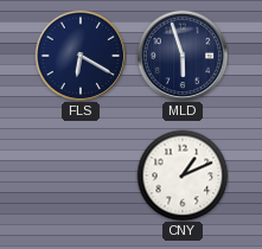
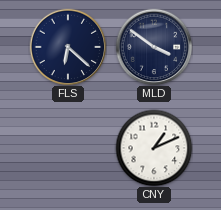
FLS: 6:20 -> 6:22
MLD: 5:57 -> 3:51
